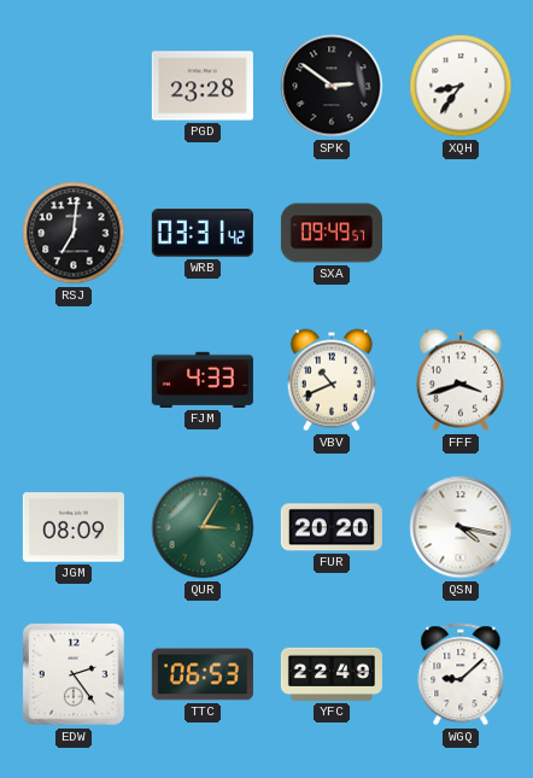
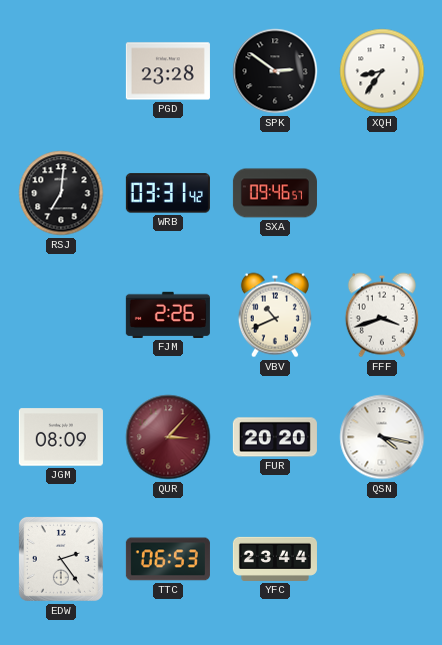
SXA: 09:49 -> 09:46
FJM: 4:33 -> 2:26
QUR: 3:05 -> 3:07
QUR dial: green -> burgundy
YFC: 22:49 -> 23:44
WGQ: 9:08 -> none
